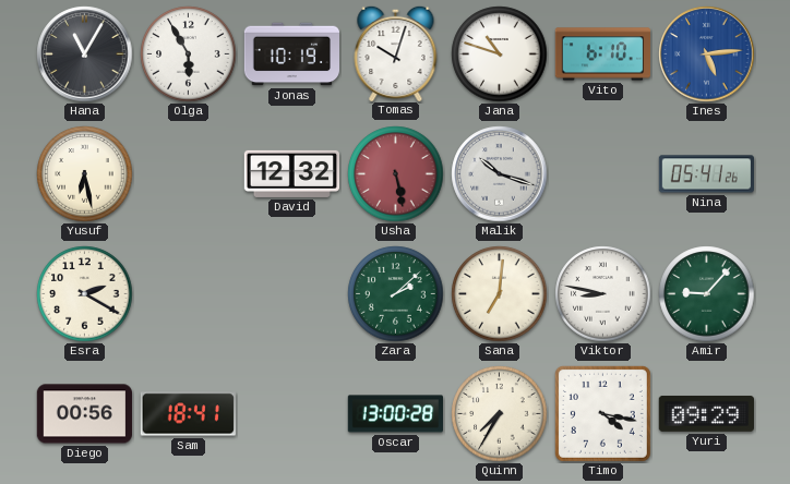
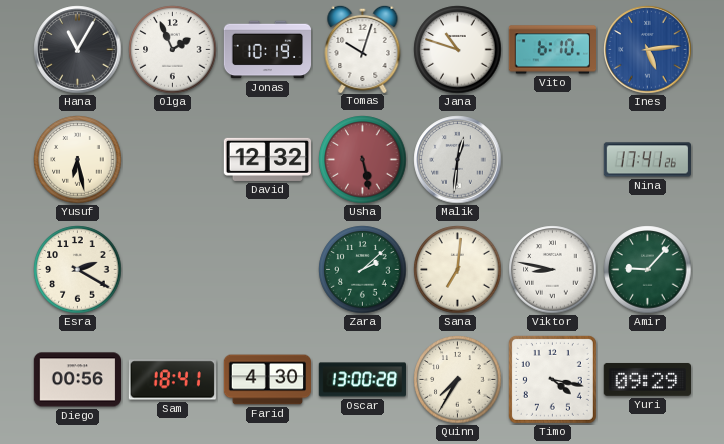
Olga: 5:55 -> 1:56
Malik: 10:18 -> 12:31
Nina: 05:41 -> 17:41
Farid: none -> 4:30
